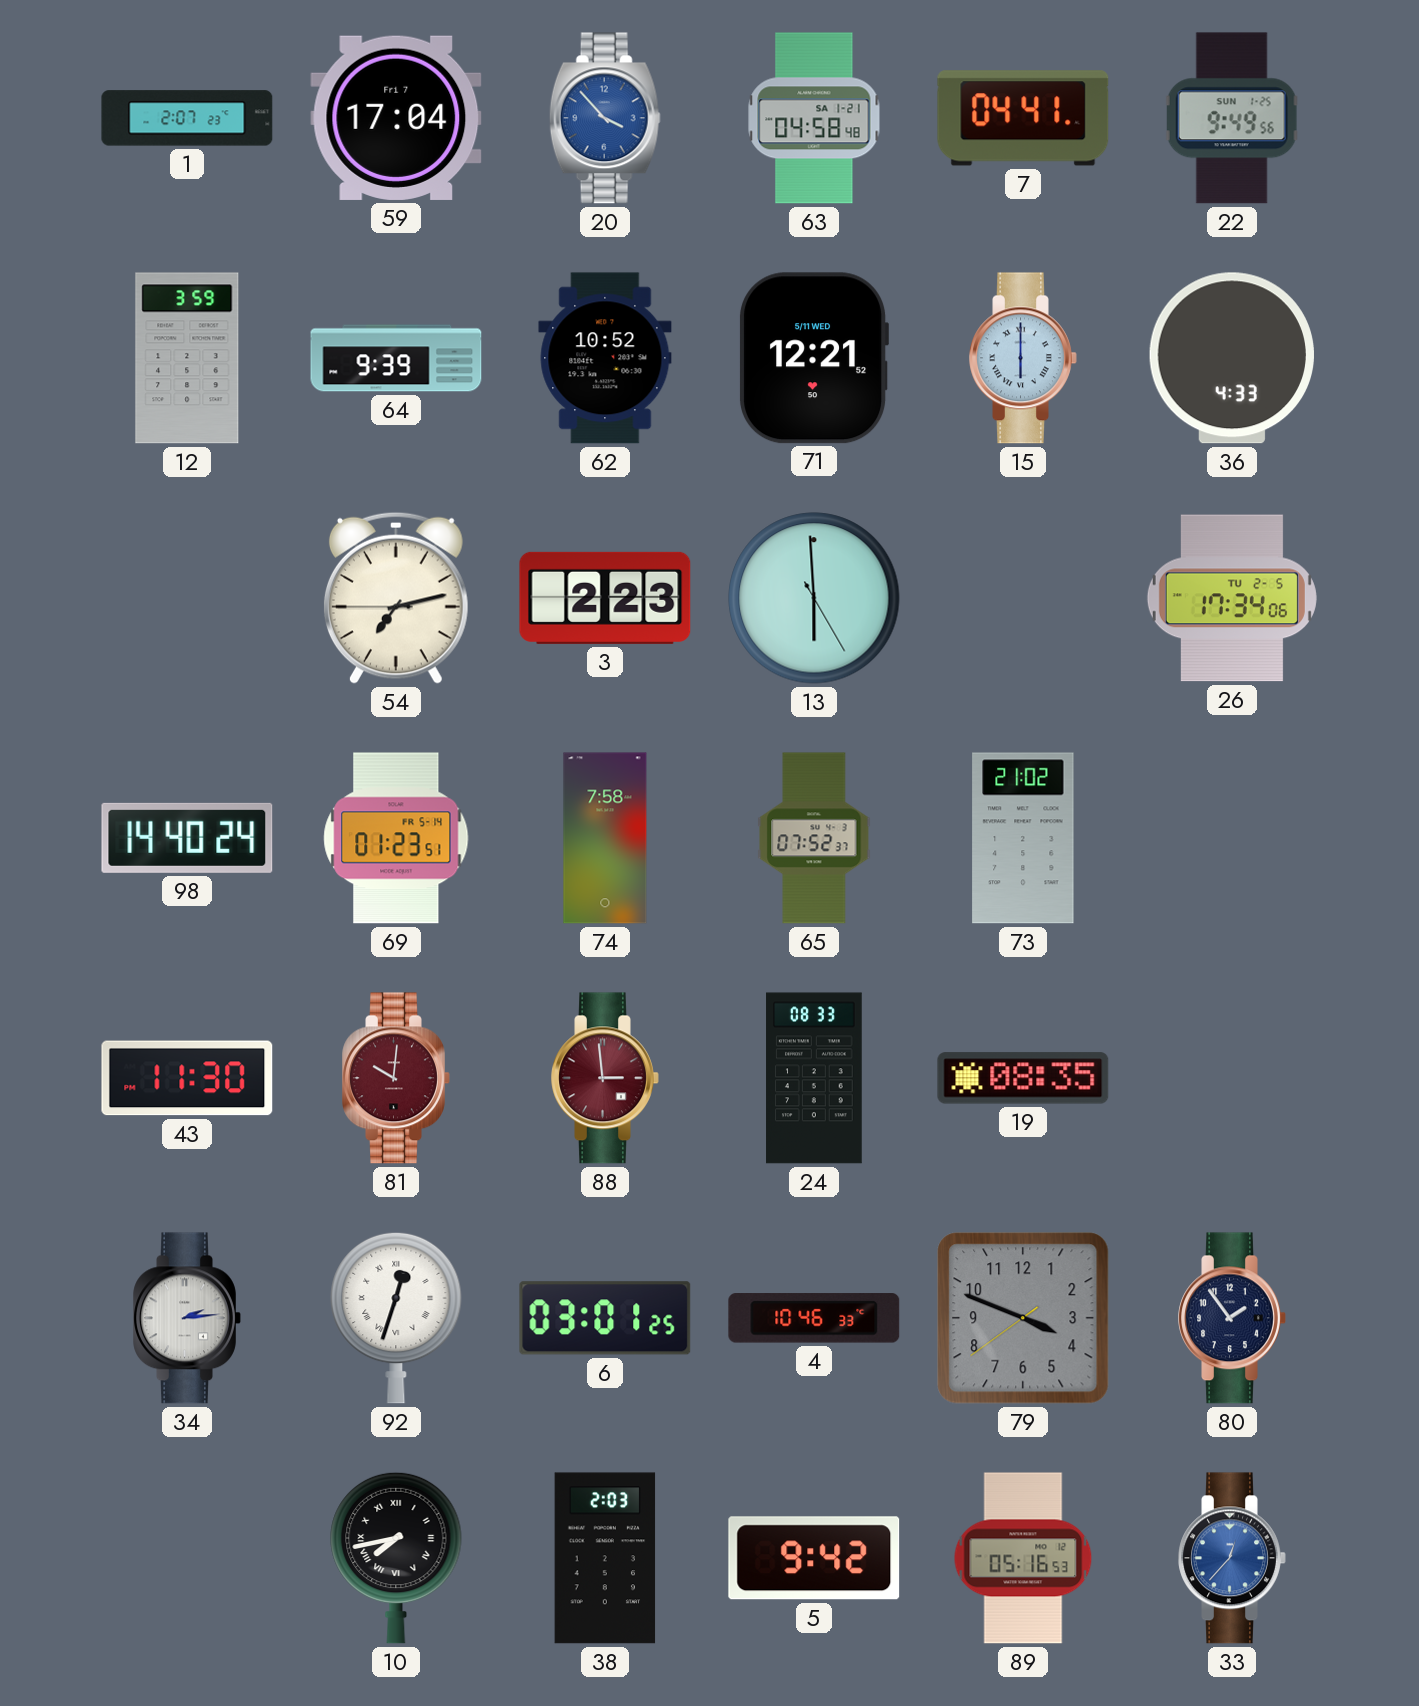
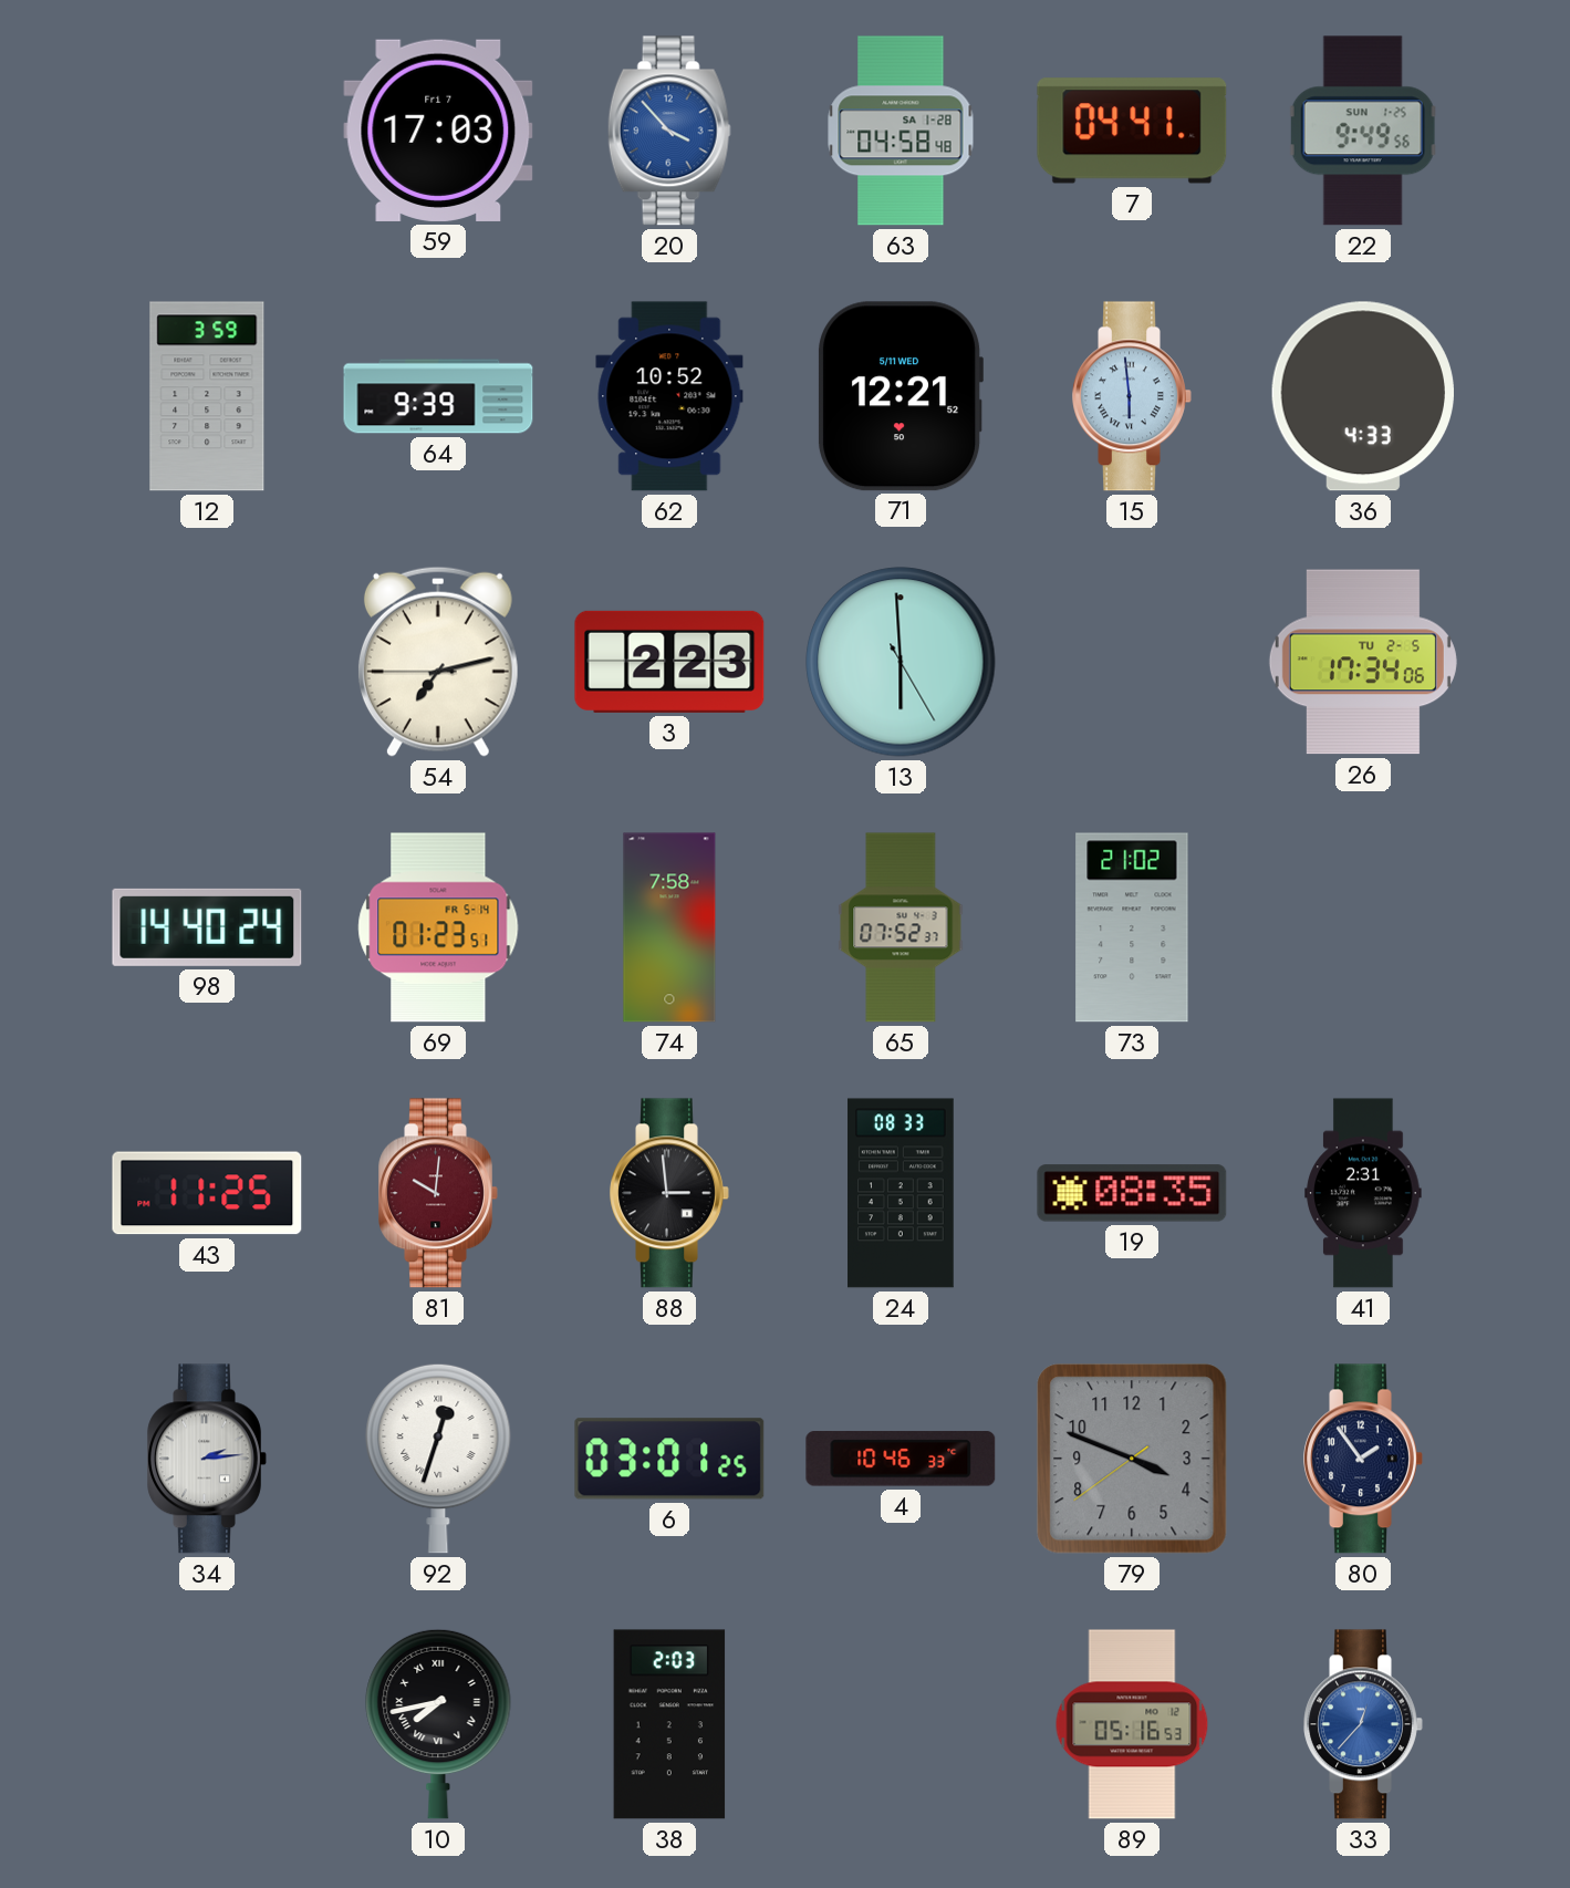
1: 2:07 -> none
59: 17:04 -> 17:03
63 date: SA 1-21 -> SA 1-28
15: 6:00 -> 5:59
43: 11:30 -> 11:25
88 dial: burgundy -> black
41: none -> 2:31
5: 9:42 -> none
